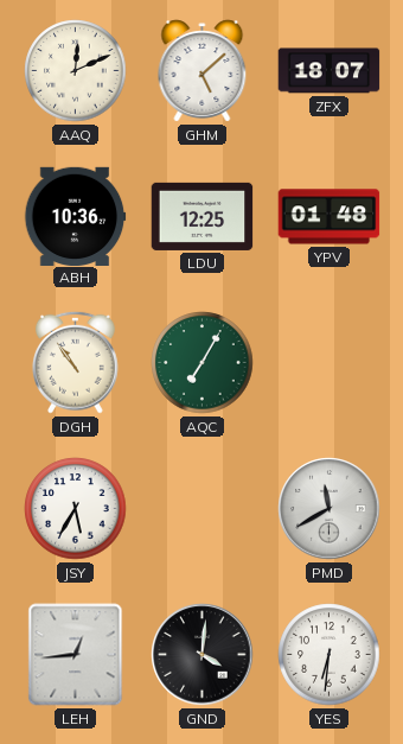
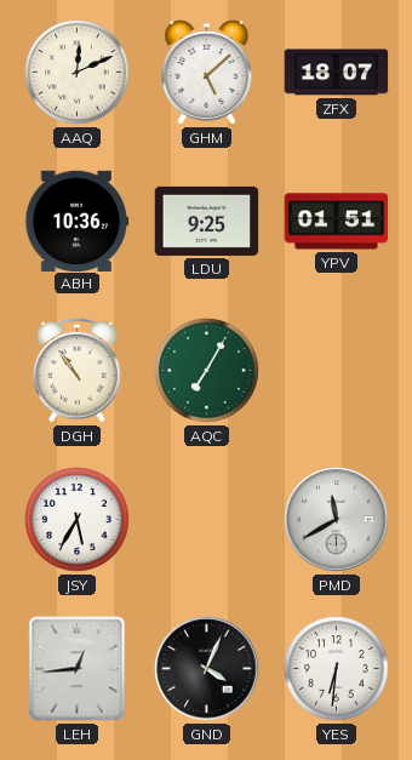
LDU: 12:25 -> 9:25
YPV: 01:48 -> 01:51
GND: 4:01 -> 4:04
